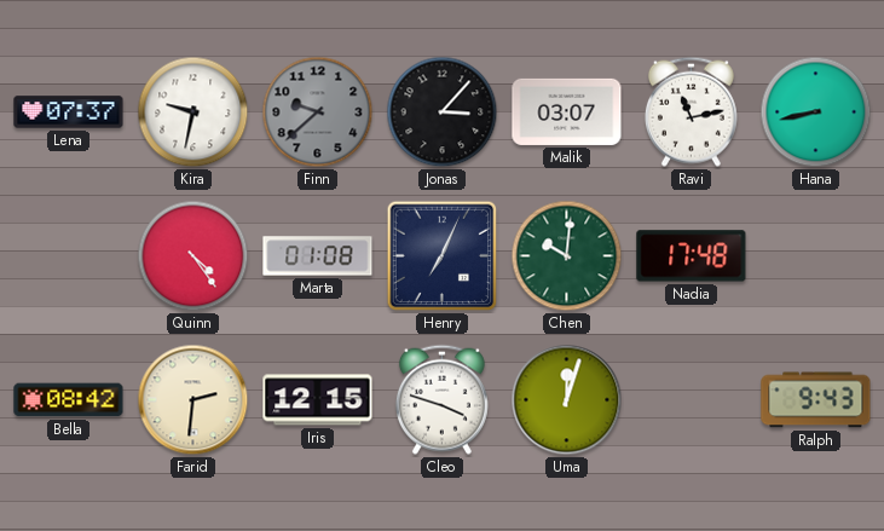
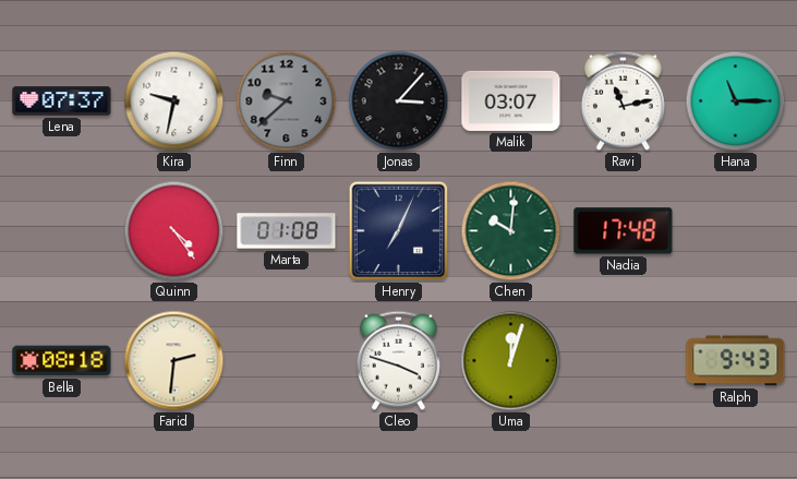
Hana: 8:43 -> 11:15
Bella: 08:42 -> 08:18
Iris: 12:15 -> none
